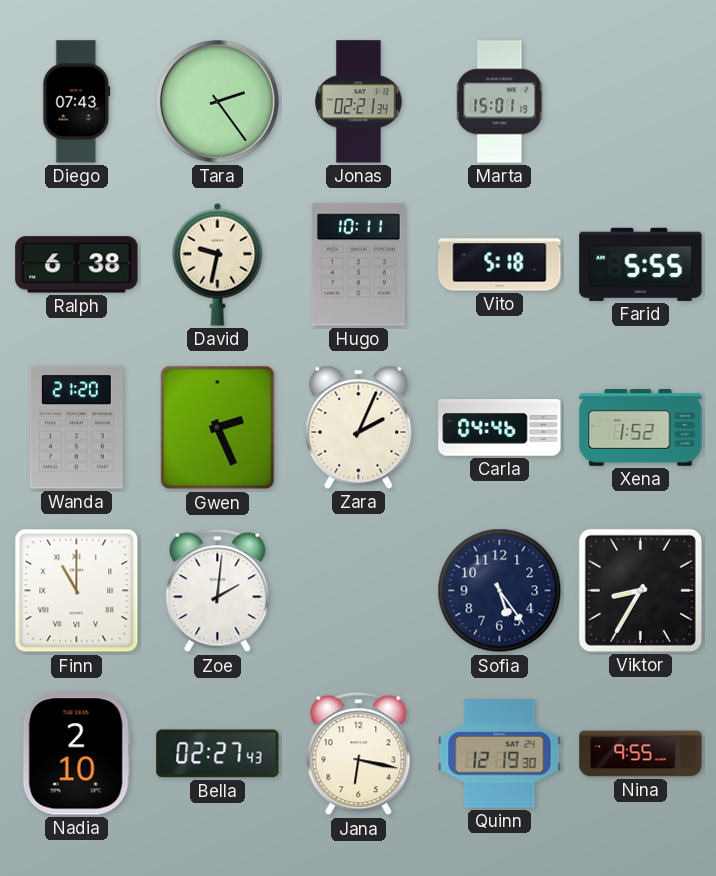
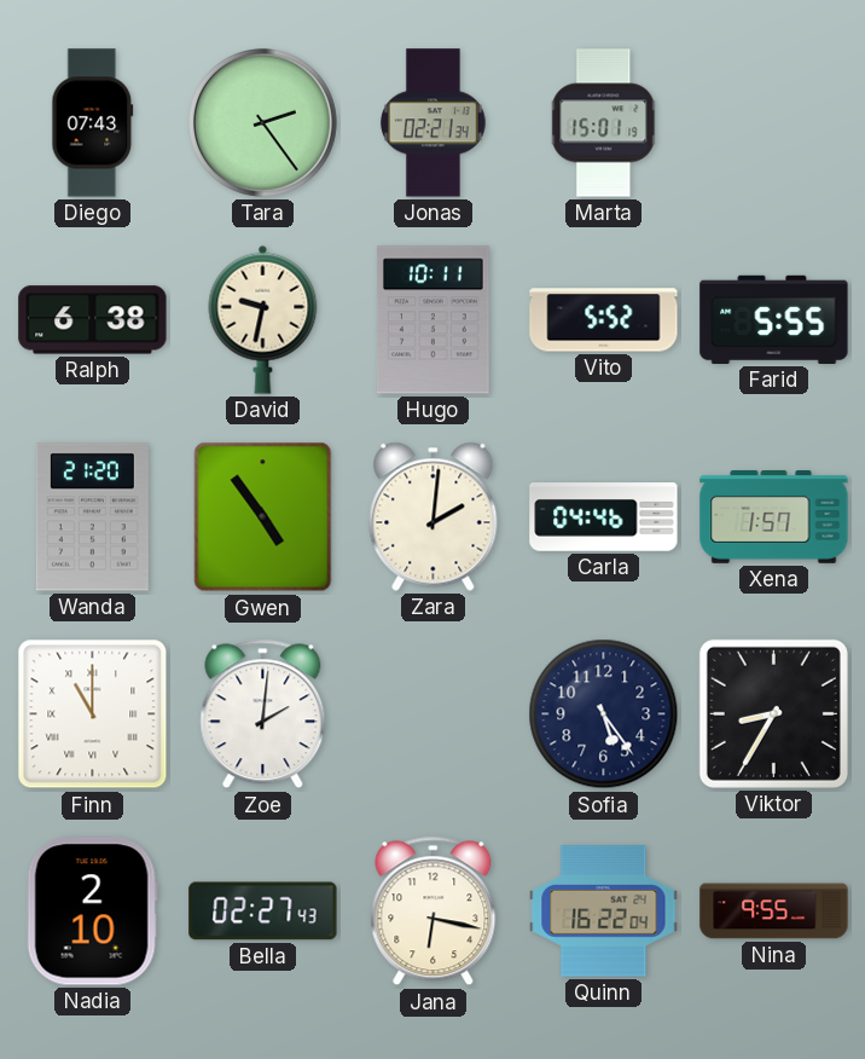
Vito: 5:18 -> 5:52
Gwen: 2:26 -> 4:54
Zara: 2:04 -> 2:01
Xena: 1:52 -> 1:57
Quinn: 12:19 -> 16:22
